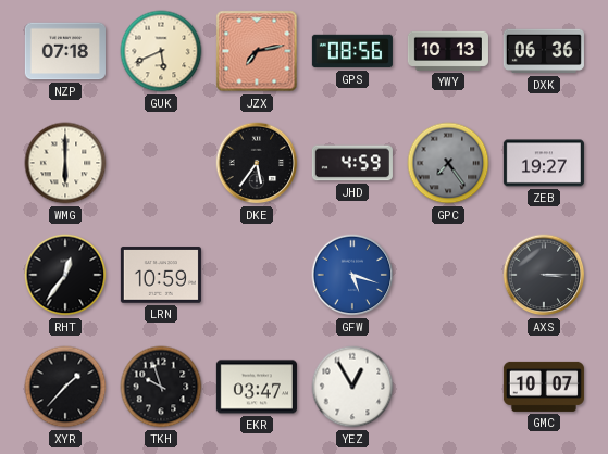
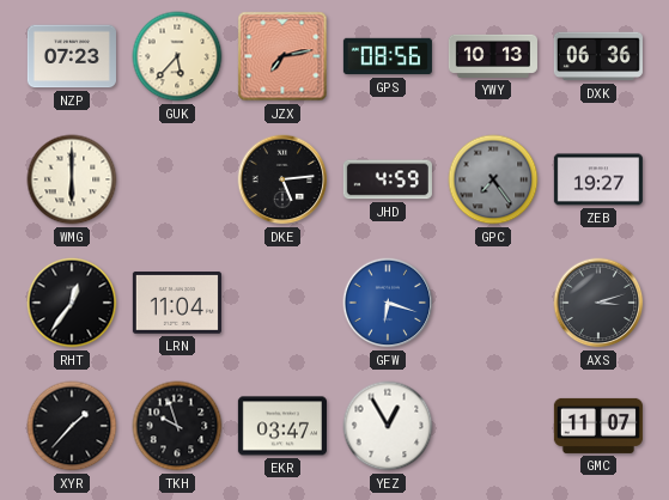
NZP: 07:18 -> 07:23
GUK: 5:41 -> 5:37
DKE: 5:36 -> 5:14
LRN: 10:59 -> 11:04
GFW: 5:18 -> 6:18
AXS: 3:15 -> 3:12
GMC: 10:07 -> 11:07
